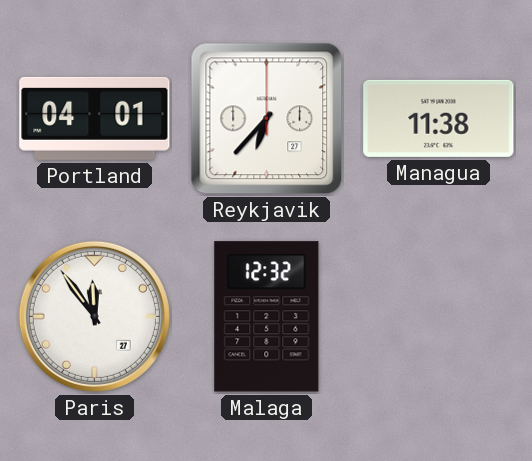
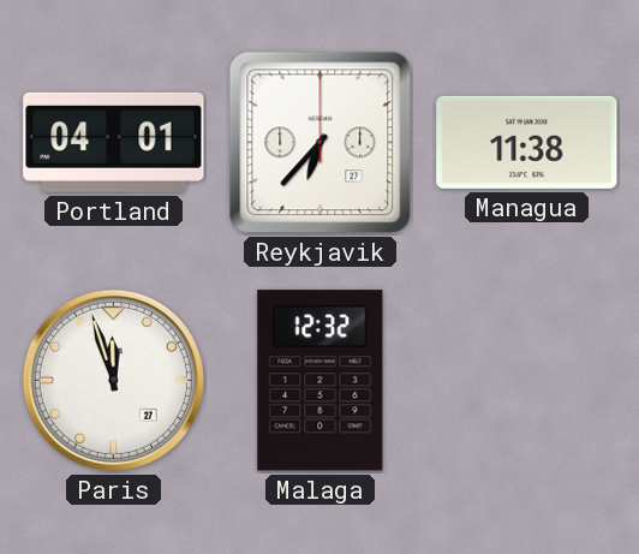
Paris: 11:54 -> 11:57
